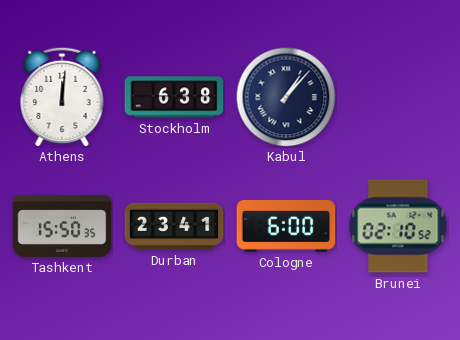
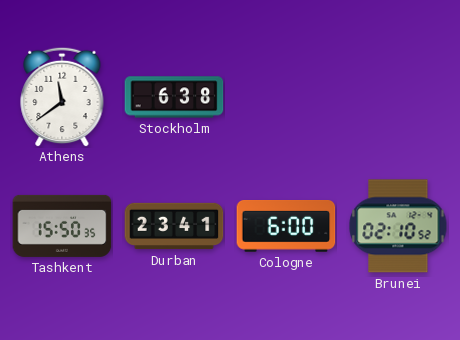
Athens: 12:01 -> 11:39
Kabul: 1:07 -> none
